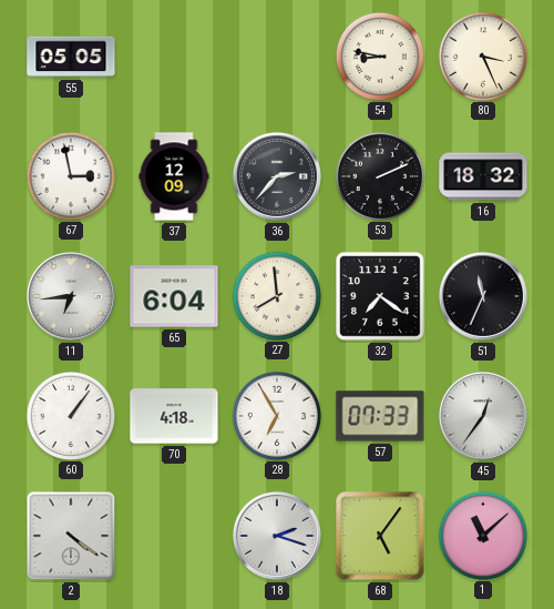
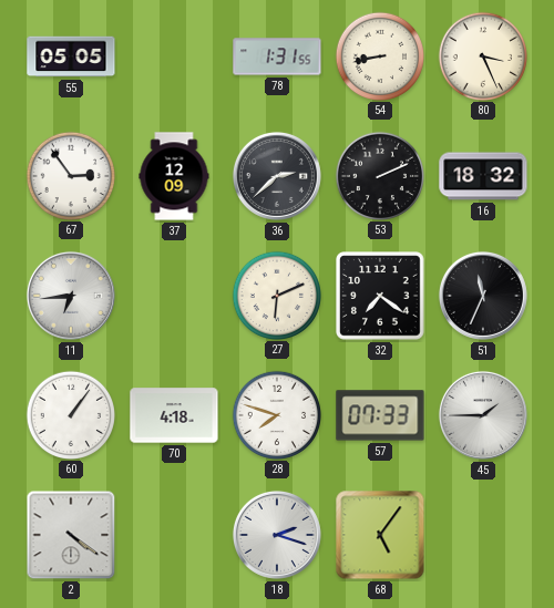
78: none -> 1:31
54: 8:47 -> 8:43
67: 2:58 -> 2:54
36: 2:37 -> 2:38
65: 6:04 -> none
27: 7:59 -> 6:11
28: 6:55 -> 7:48
45: 12:36 -> 1:45
1: 11:08 -> none
